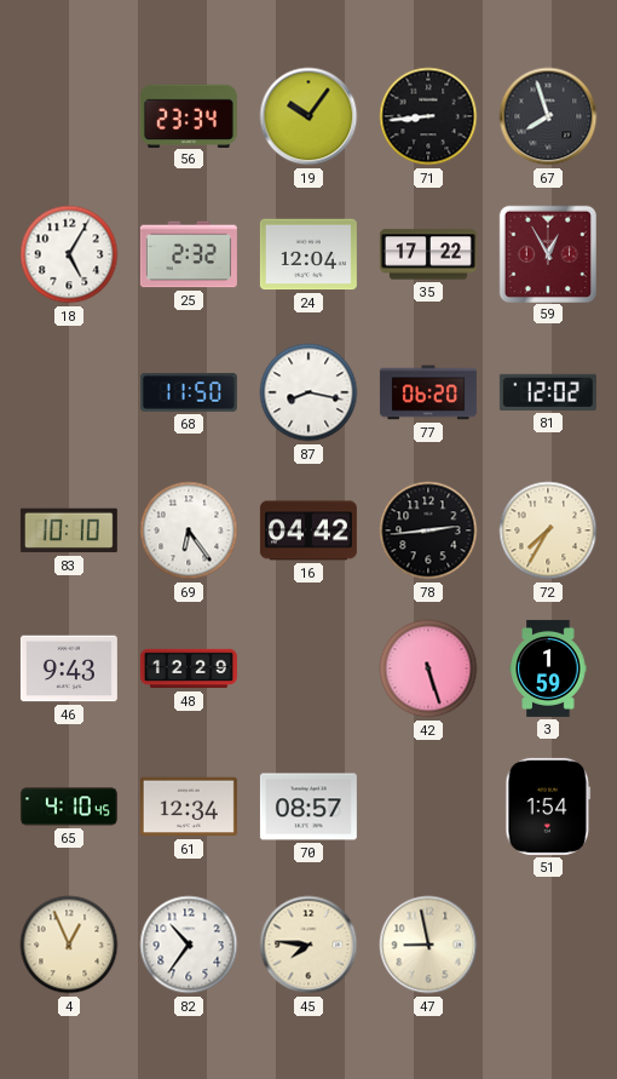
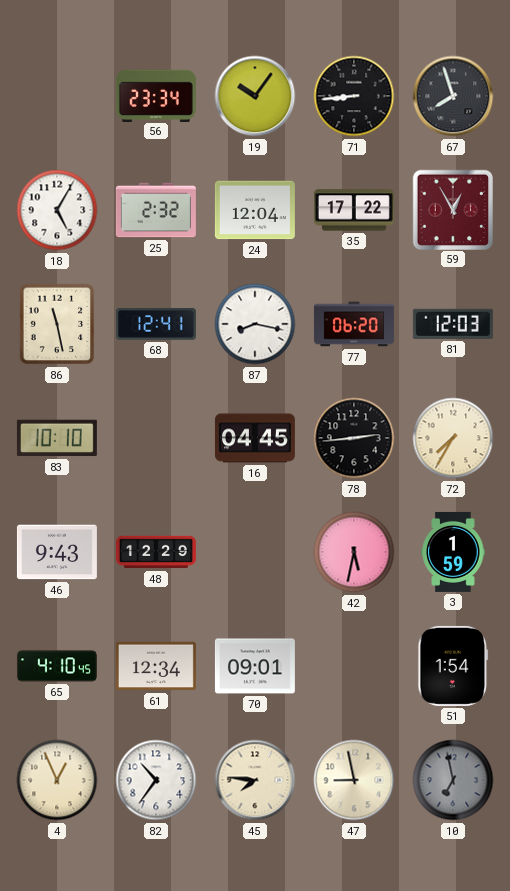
86: none -> 11:28
68: 11:50 -> 12:41
81: 12:02 -> 12:03
69: 6:24 -> none
16: 04:42 -> 04:45
42: 5:27 -> 5:32
70: 08:57 -> 09:01
10: none -> 6:58
